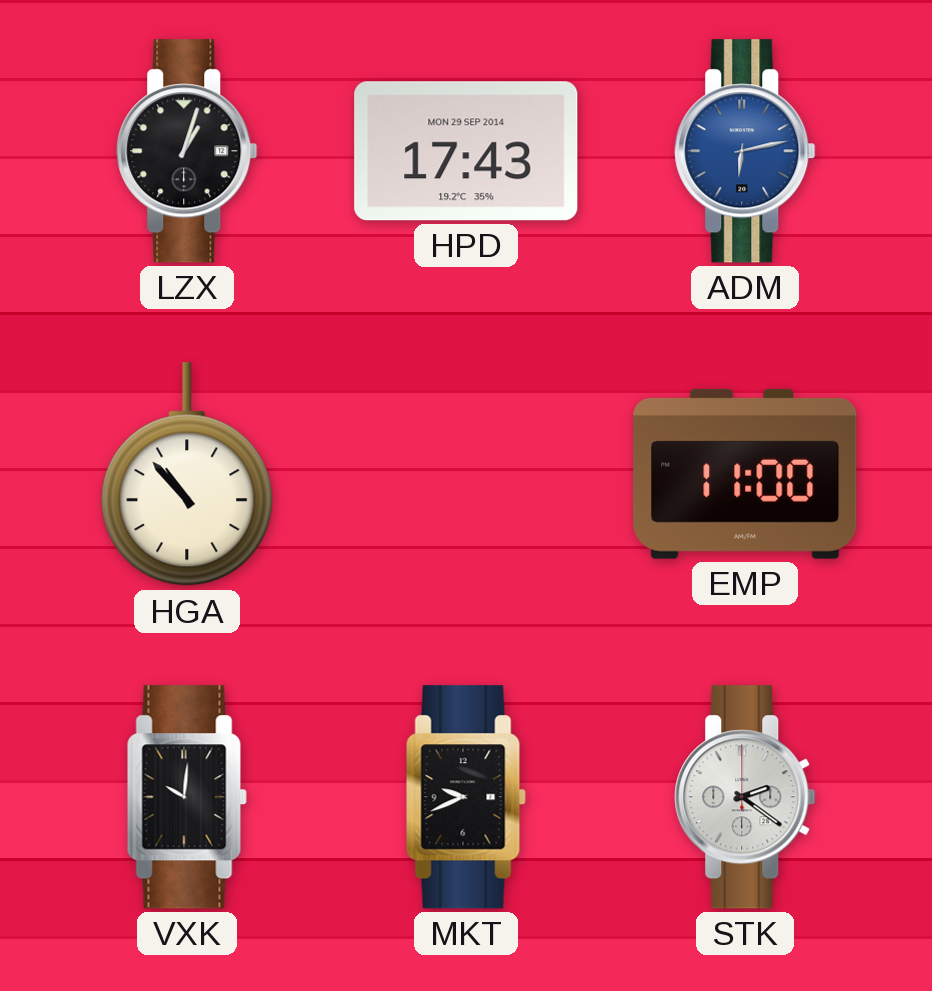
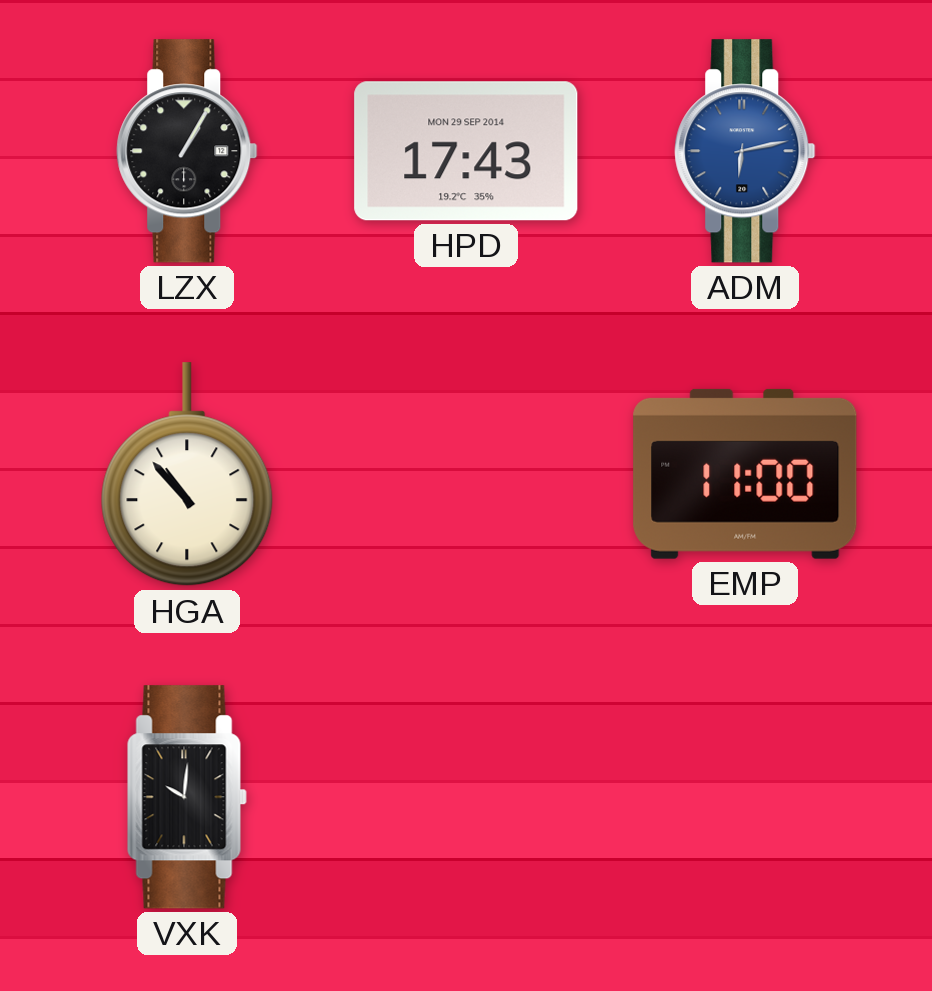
LZX: 1:03 -> 1:05
MKT: 9:41 -> none
STK: 2:21 -> none
